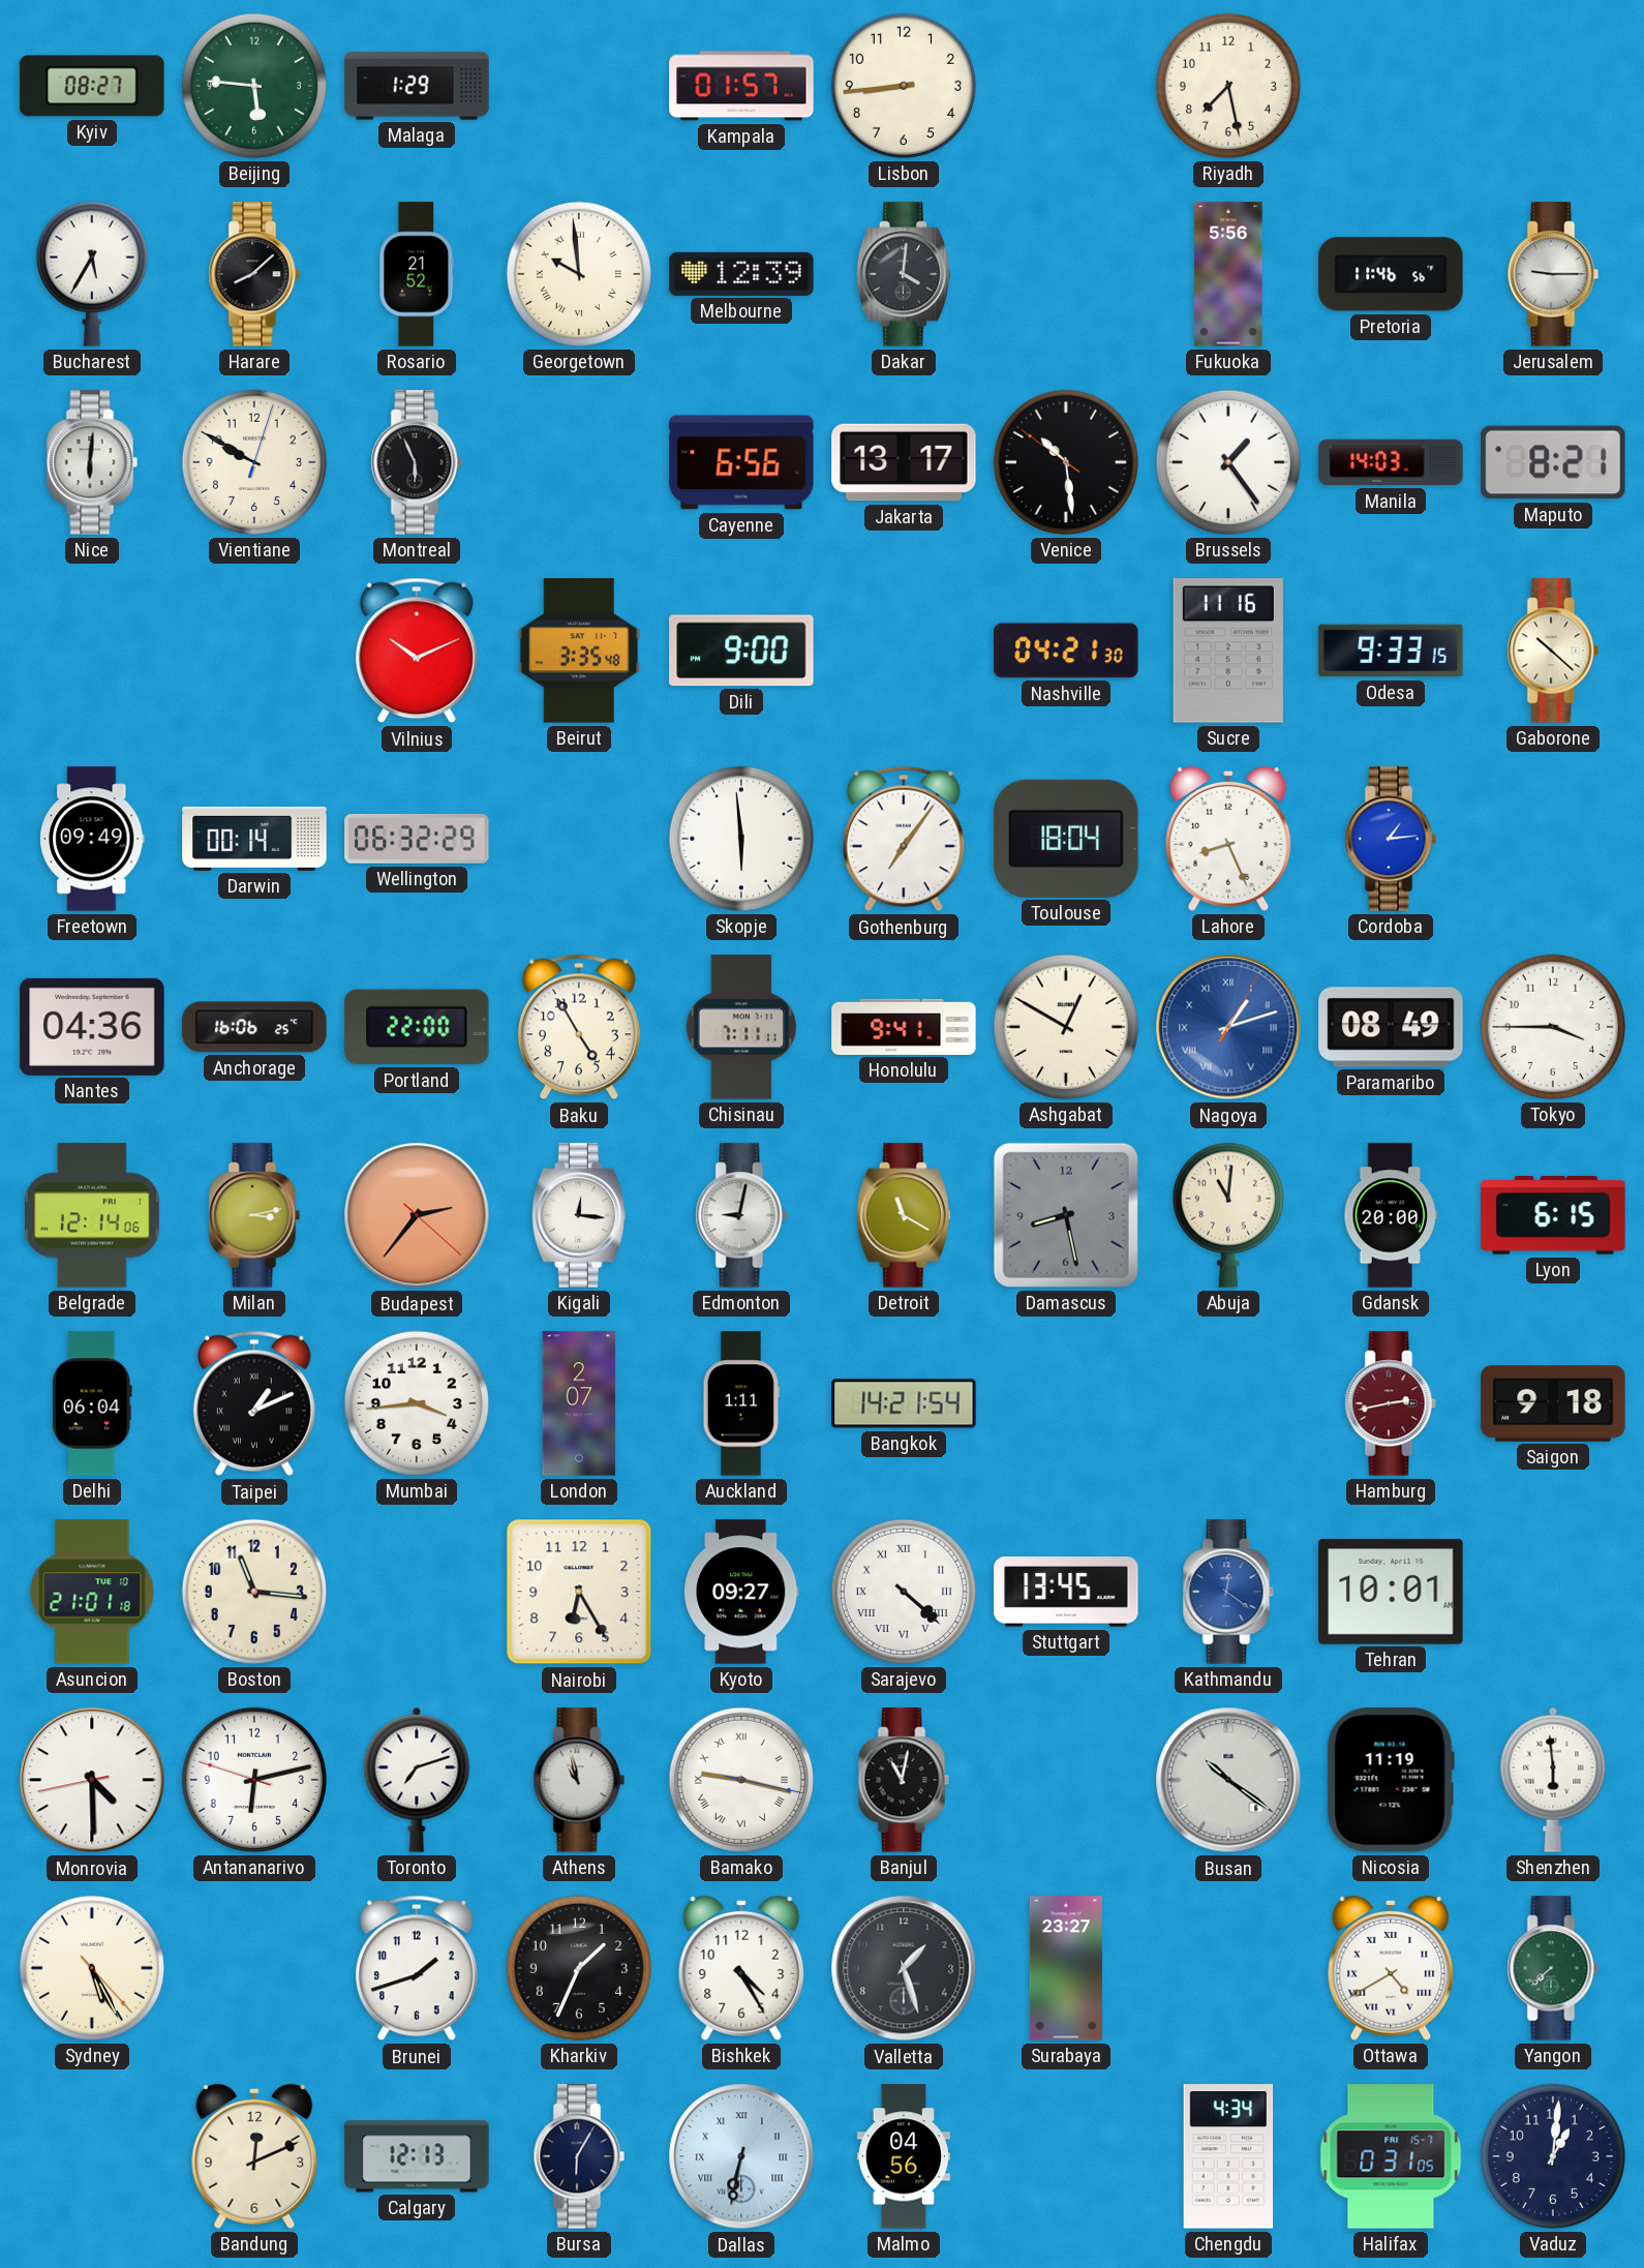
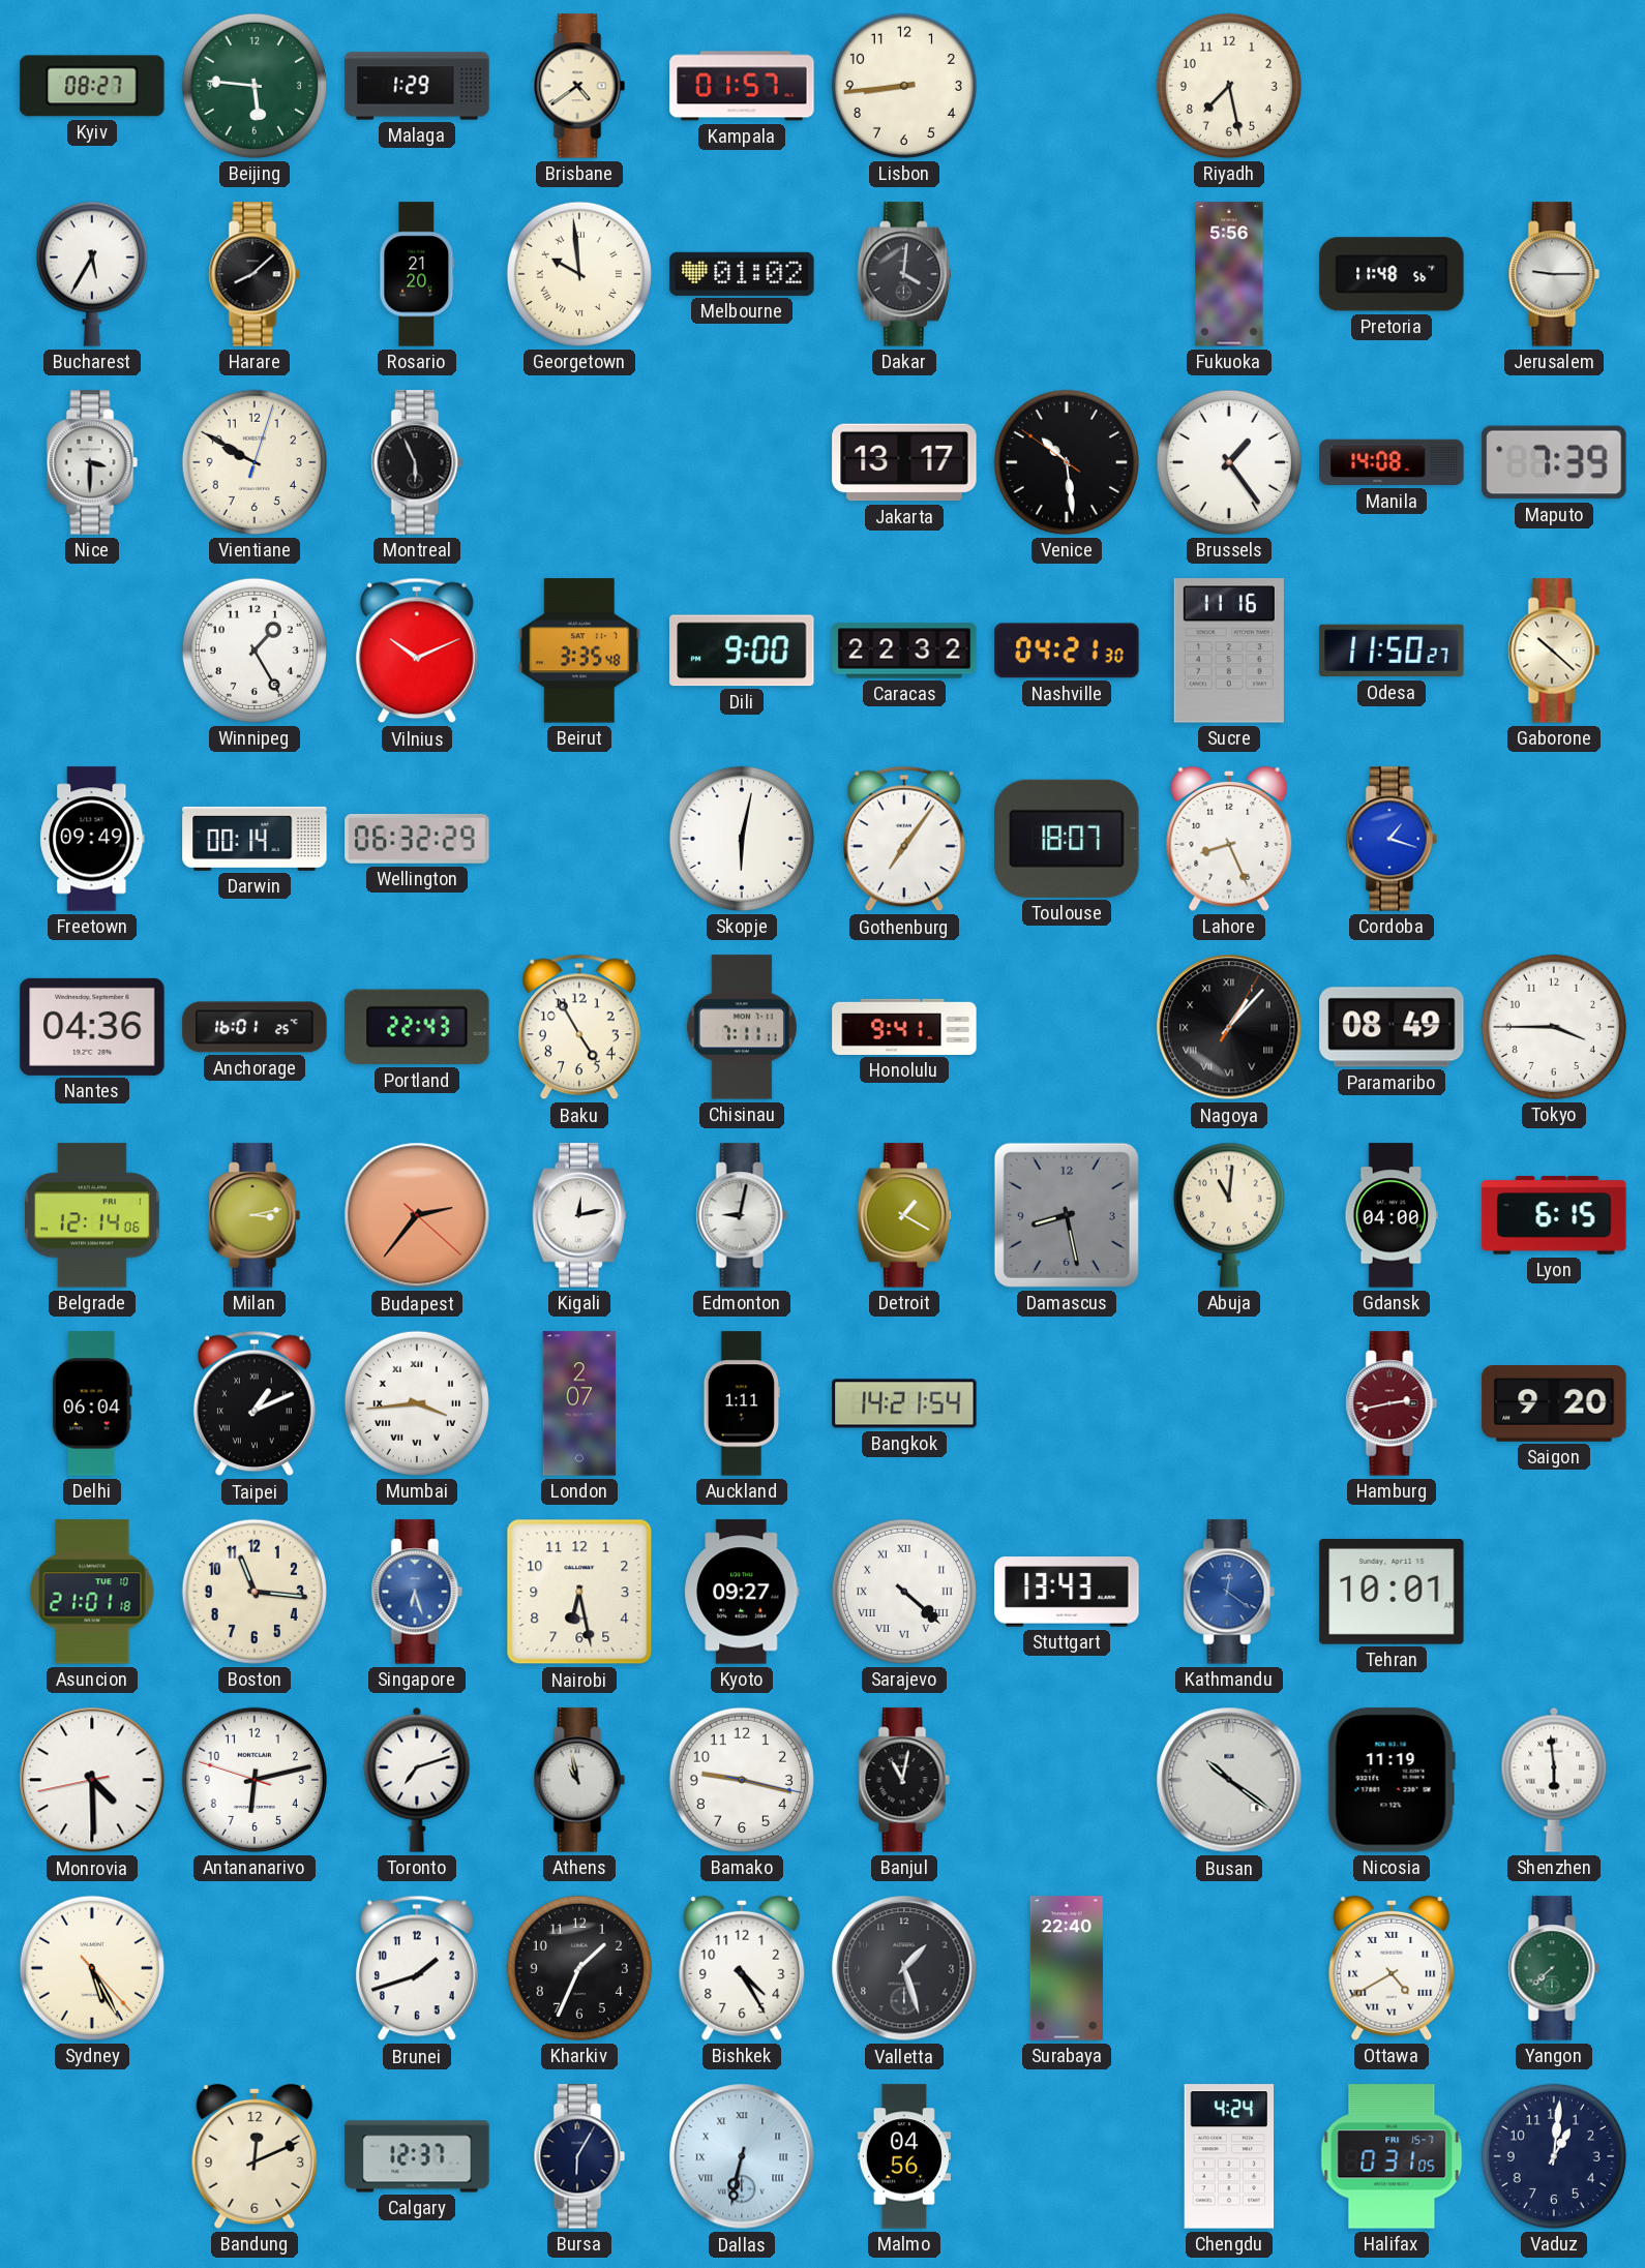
Brisbane: none -> 4:39
Rosario: 21:52 -> 21:20
Melbourne: 12:39 -> 01:02
Pretoria: 11:46 -> 11:48
Nice: 6:01 -> 3:30
Cayenne: 6:56 -> none
Manila: 14:03 -> 14:08
Maputo: 8:21 -> 7:39
Winnipeg: none -> 1:25
Caracas: none -> 22:32
Odesa: 9:33 -> 11:50
Skopje: 5:59 -> 6:02
Toulouse: 18:04 -> 18:07
Cordoba: 1:14 -> 1:18
Anchorage: 16:06 -> 16:01
Portland: 22:00 -> 22:43
Ashgabat: 12:50 -> none
Nagoya: 1:12 -> 1:07
Nagoya dial: blue -> black
Kigali: 12:16 -> 12:13
Detroit: 11:20 -> 1:20
Gdansk: 20:00 -> 04:00
Mumbai numerals: Arabic -> Roman
Saigon: 9:18 -> 9:20
Singapore: none -> 6:27
Nairobi: 6:25 -> 6:28
Stuttgart: 13:45 -> 13:43
Bamako numerals: Roman -> Arabic
Surabaya: 23:27 -> 22:40
Calgary: 12:13 -> 12:37
Chengdu: 4:34 -> 4:24
